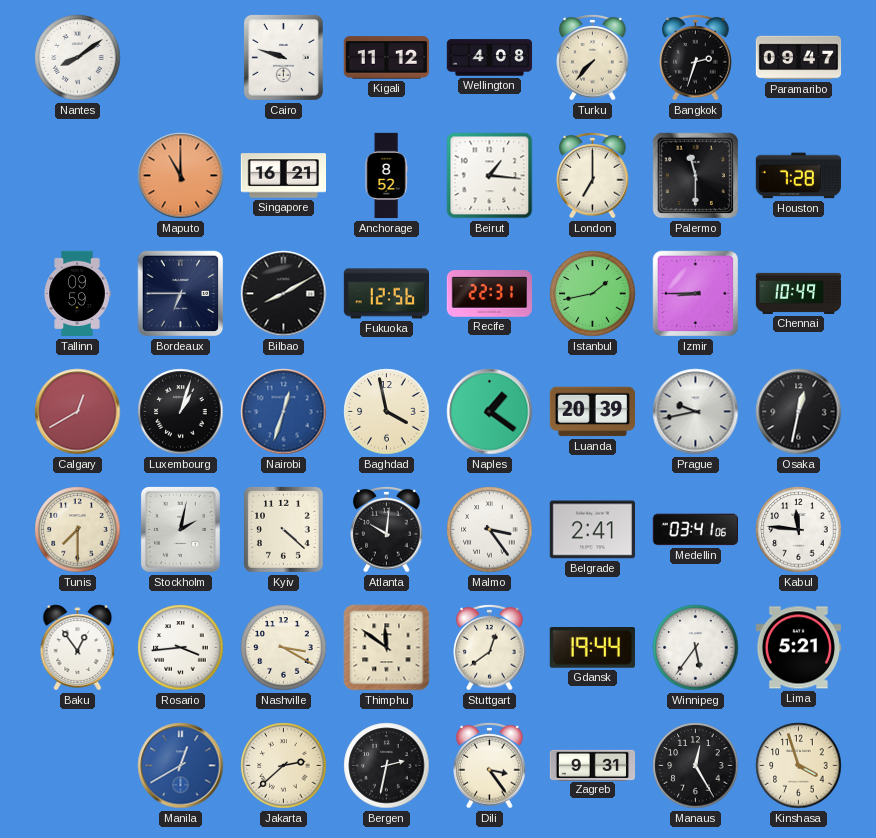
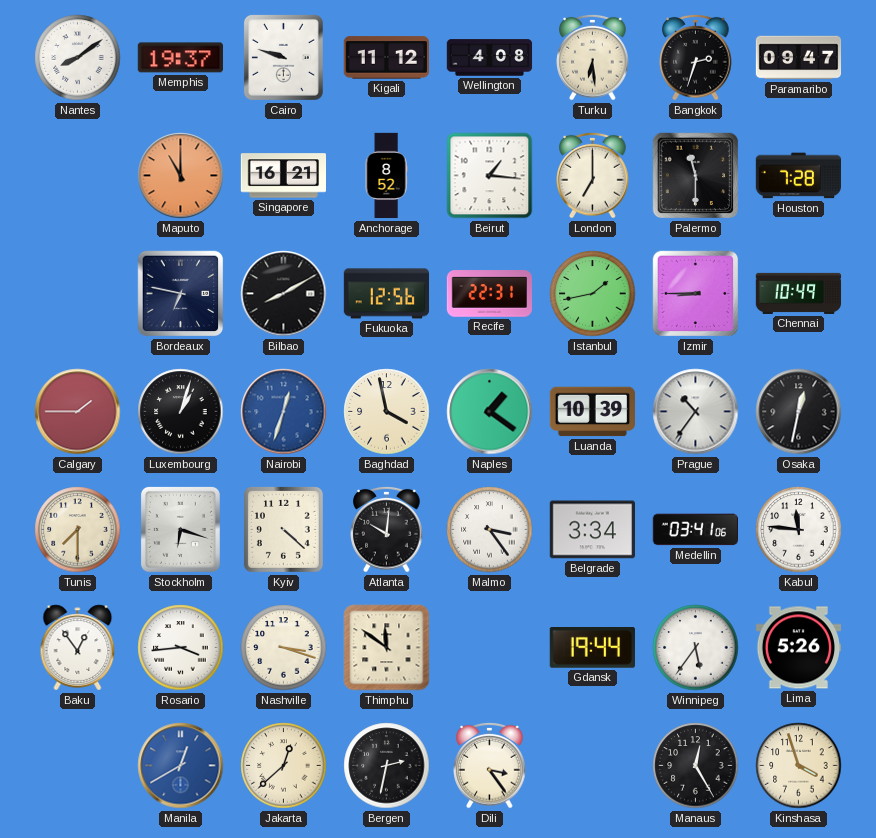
Memphis: none -> 19:37
Turku: 7:37 -> 6:29
Tallinn: 09:59 -> none
Bordeaux: 6:45 -> 6:47
Calgary: 12:40 -> 1:45
Luanda: 20:39 -> 10:39
Prague: 9:43 -> 10:36
Stockholm: 2:02 -> 6:18
Belgrade: 2:41 -> 3:34
Nashville: 3:20 -> 3:18
Stuttgart: 12:39 -> none
Lima: 5:21 -> 5:26
Jakarta: 2:38 -> 12:38
Zagreb: 9:31 -> none
